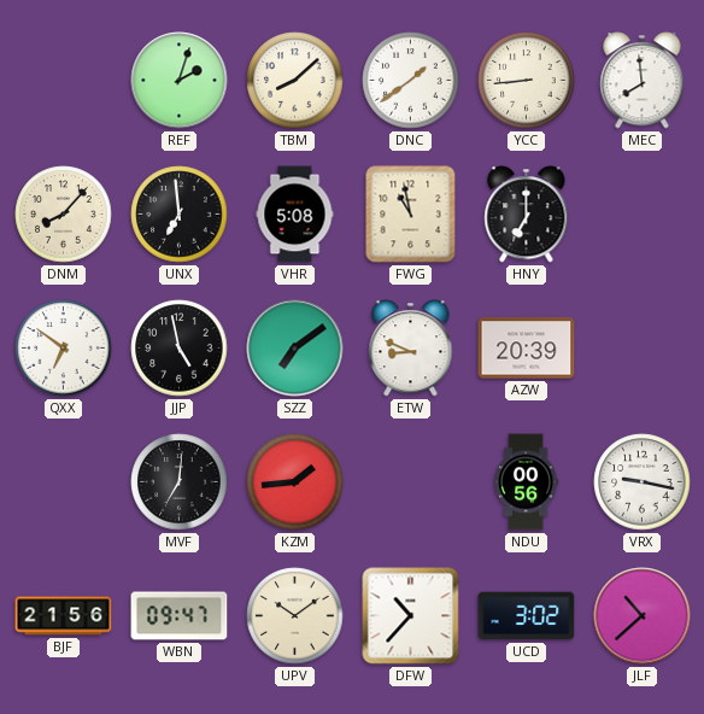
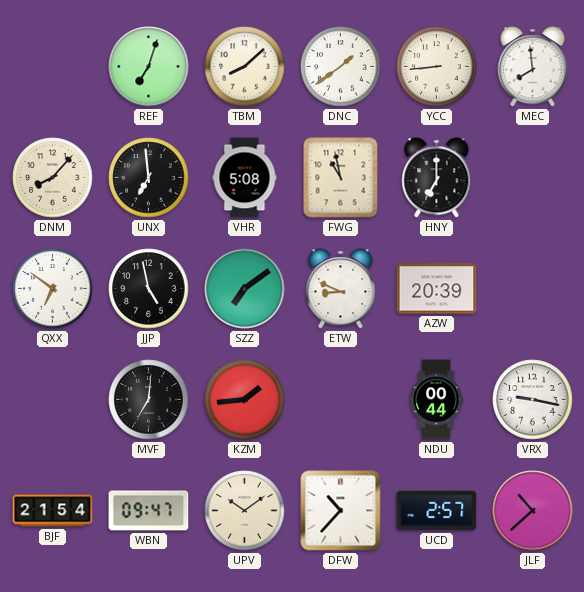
REF: 2:03 -> 7:03
NDU: 00:56 -> 00:44
BJF: 21:56 -> 21:54
UCD: 3:02 -> 2:57
